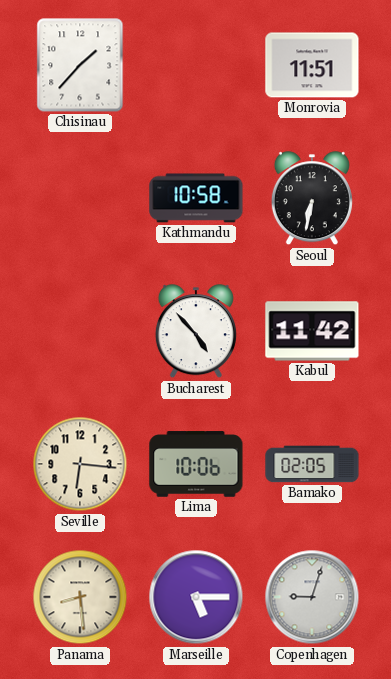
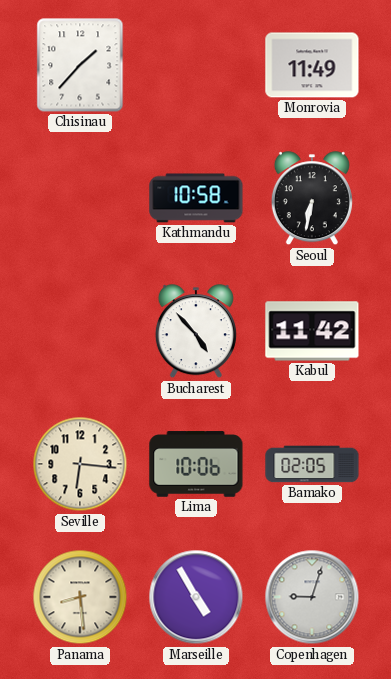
Monrovia: 11:51 -> 11:49
Marseille: 5:15 -> 4:55
